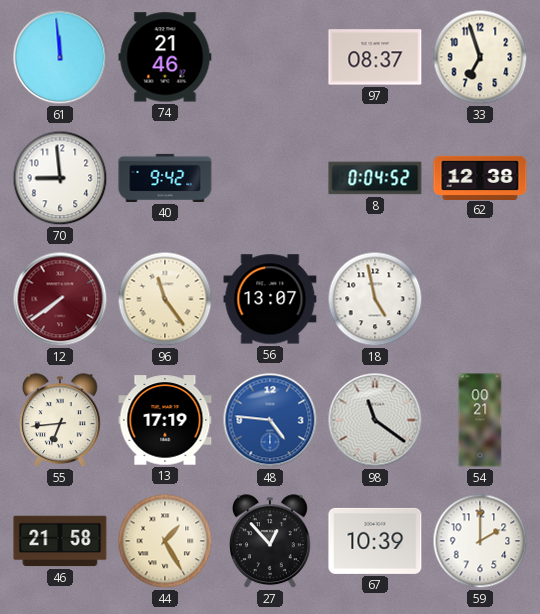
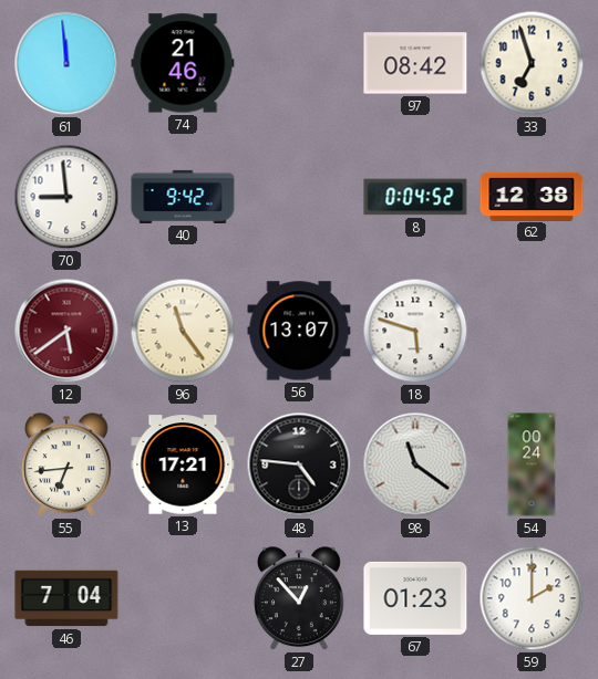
97: 08:37 -> 08:42
12: 7:39 -> 5:39
18: 4:58 -> 5:48
13: 17:19 -> 17:21
48 dial: blue -> black
54: 00:21 -> 00:24
46: 21:58 -> 7:04
44: 1:25 -> none
67: 10:39 -> 01:23
